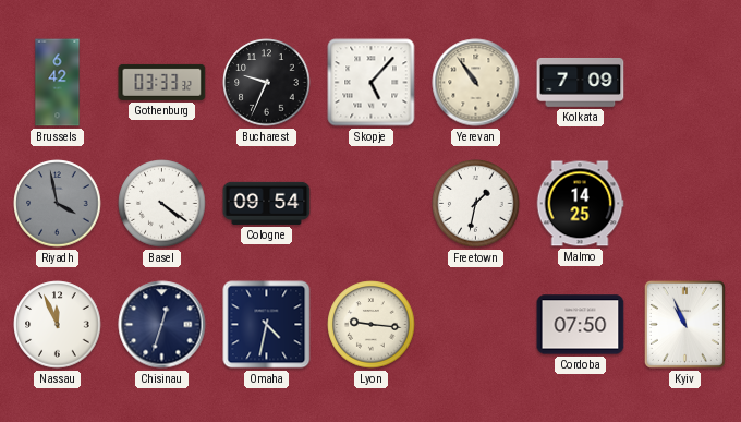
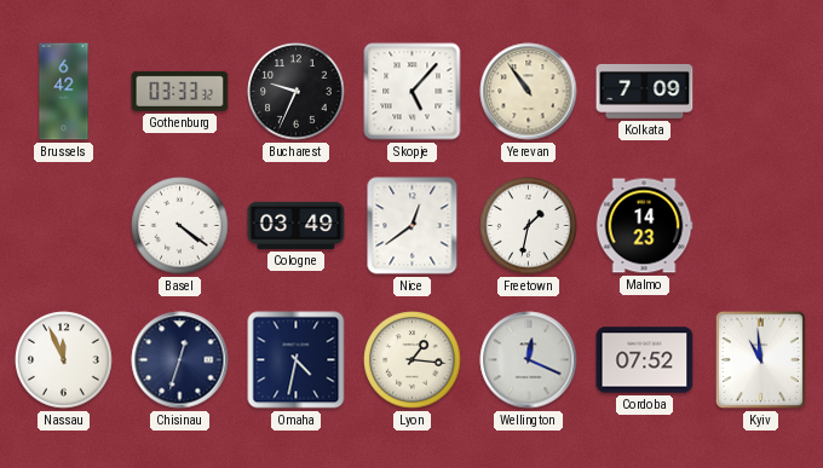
Riyadh: 3:58 -> none
Cologne: 09:54 -> 03:49
Nice: none -> 12:39
Malmo: 14:25 -> 14:23
Lyon: 9:16 -> 1:16
Wellington: none -> 12:19
Cordoba: 07:50 -> 07:52
Kyiv: 10:56 -> 10:59
